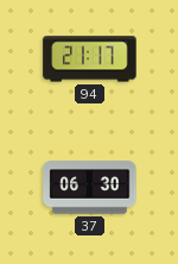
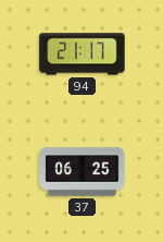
37: 06:30 -> 06:25
